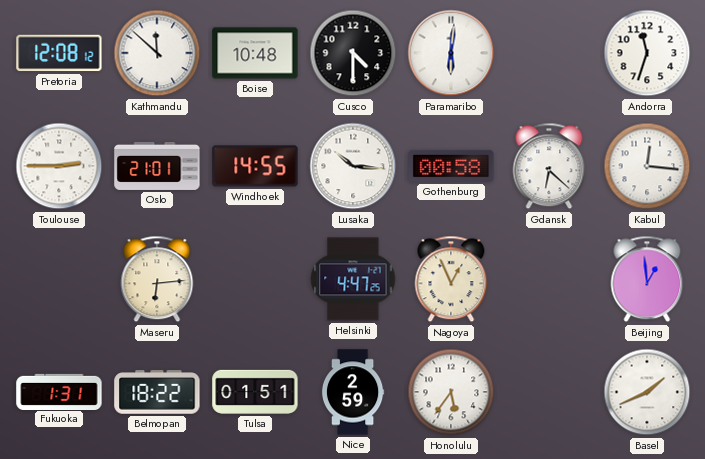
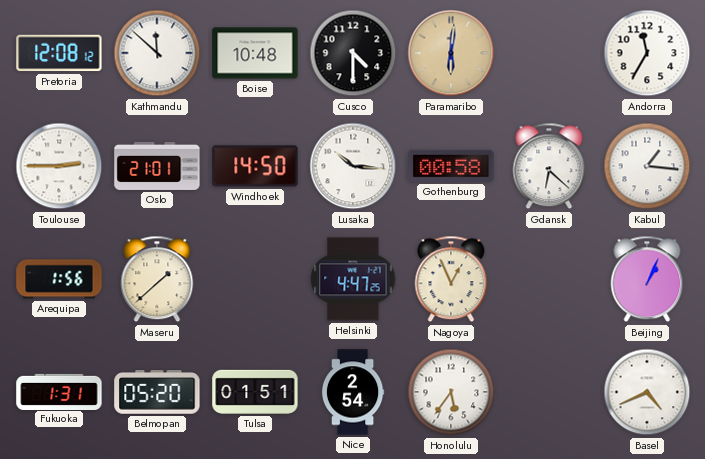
Paramaribo dial: white -> champagne
Andorra: 11:33 -> 11:35
Windhoek: 14:55 -> 14:50
Kabul: 12:16 -> 1:16
Arequipa: none -> 1:56
Maseru: 6:14 -> 1:38
Beijing: 12:59 -> 1:04
Belmopan: 18:22 -> 05:20
Nice: 2:59 -> 2:54
Basel: 1:41 -> 4:41
